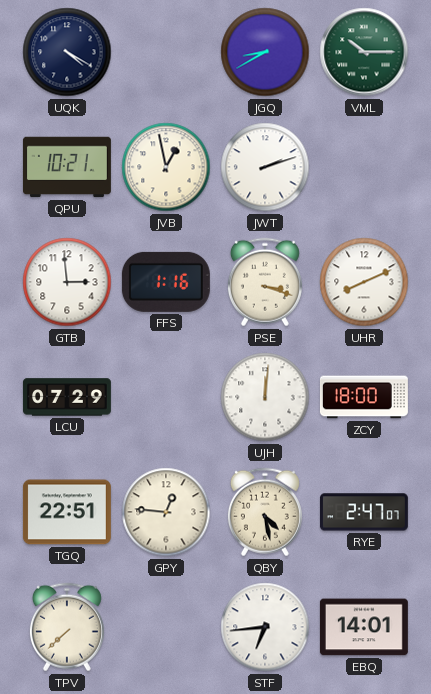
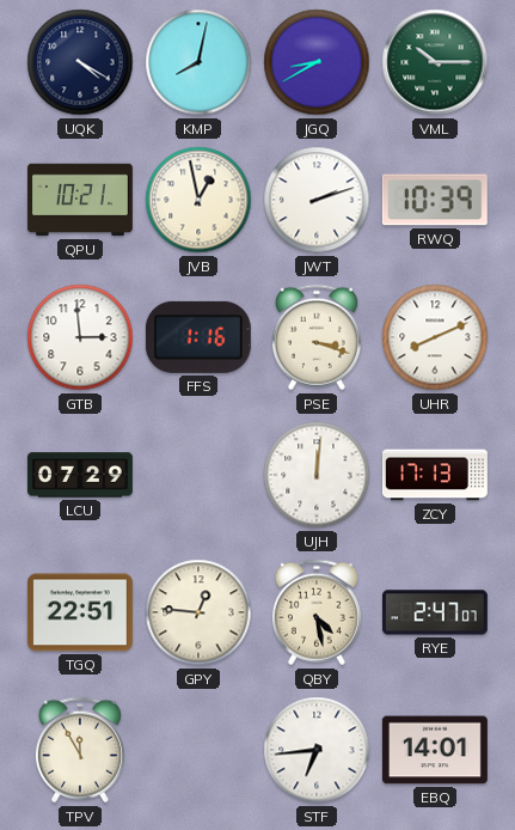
KMP: none -> 8:02
RWQ: none -> 10:39
ZCY: 18:00 -> 17:13
TPV: 7:38 -> 11:55
